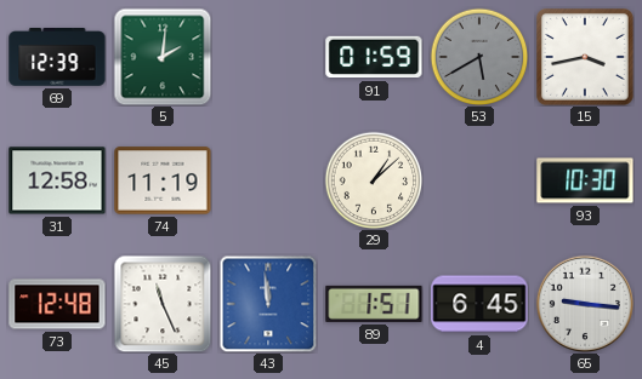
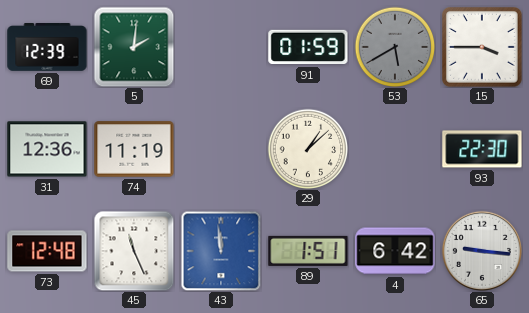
15: 3:43 -> 3:45
31: 12:58 -> 12:36
93: 10:30 -> 22:30
4: 6:45 -> 6:42
